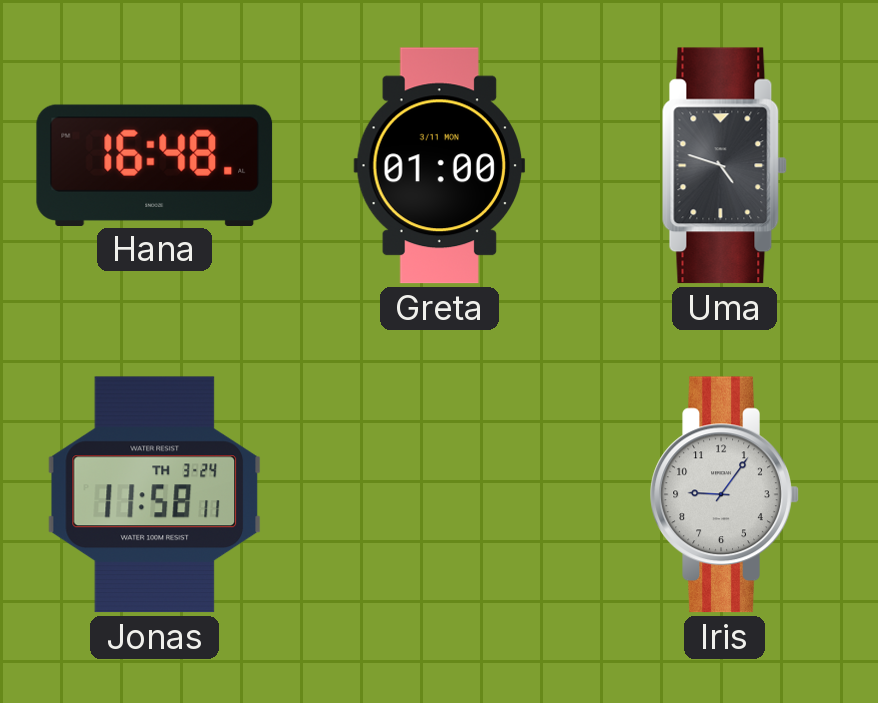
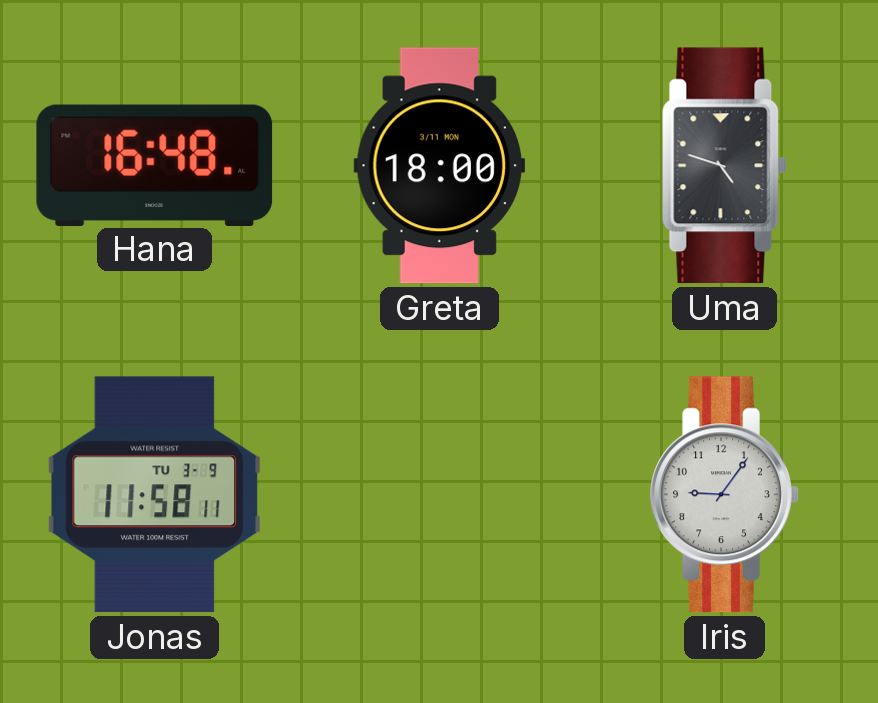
Greta: 01:00 -> 18:00
Jonas date: TH 3-24 -> TU 3-9
